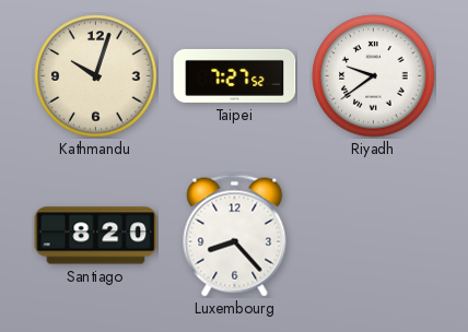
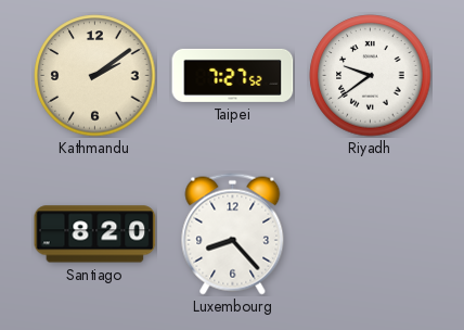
Kathmandu: 10:03 -> 2:09
